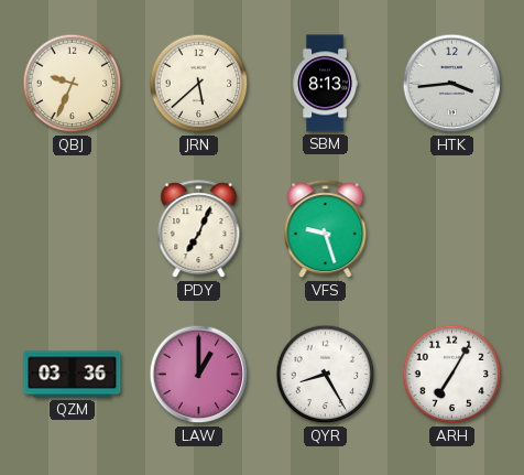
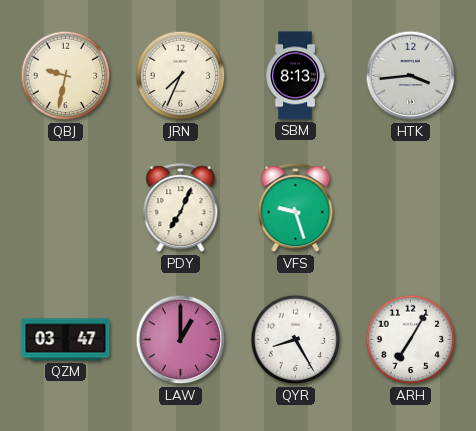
QBJ: 9:34 -> 9:32
JRN: 5:38 -> 7:34
QZM: 03:36 -> 03:47
